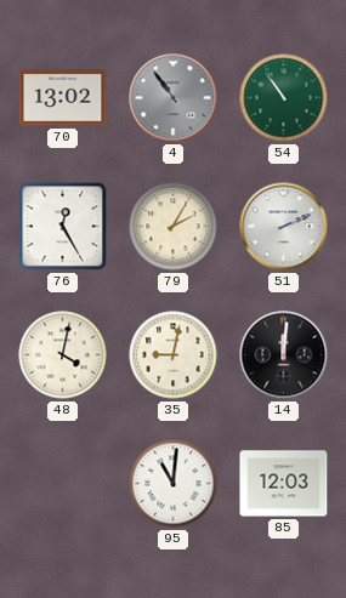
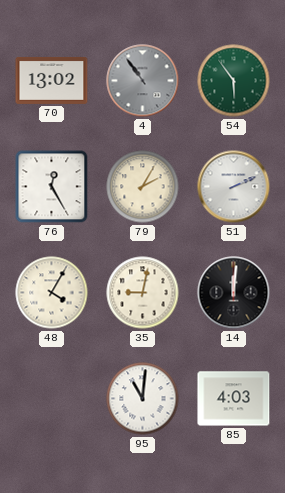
54: 10:54 -> 5:54
48: 4:02 -> 4:05
85: 12:03 -> 4:03
